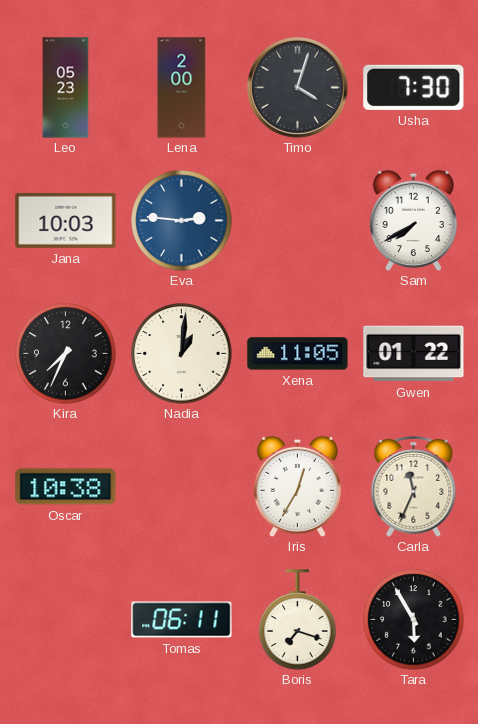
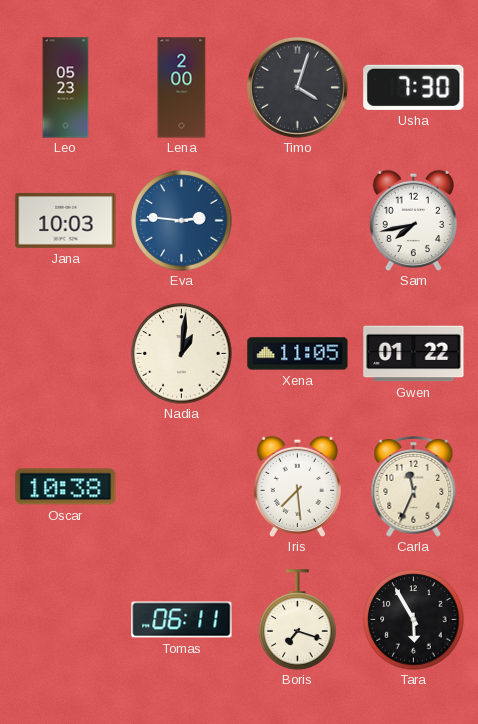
Sam: 7:40 -> 7:43
Kira: 7:34 -> none
Iris: 12:35 -> 7:29
